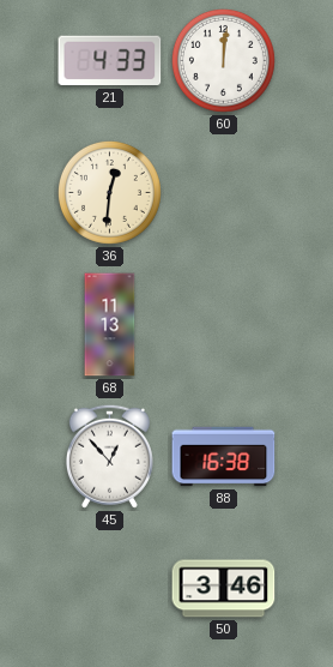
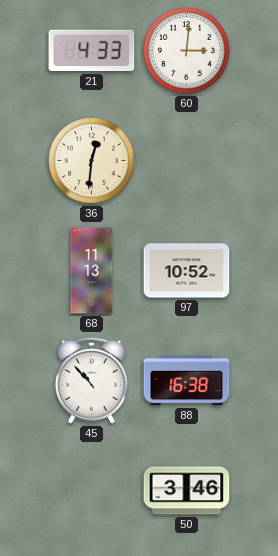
60: 12:01 -> 3:01
97: none -> 10:52
45: 12:53 -> 10:53
